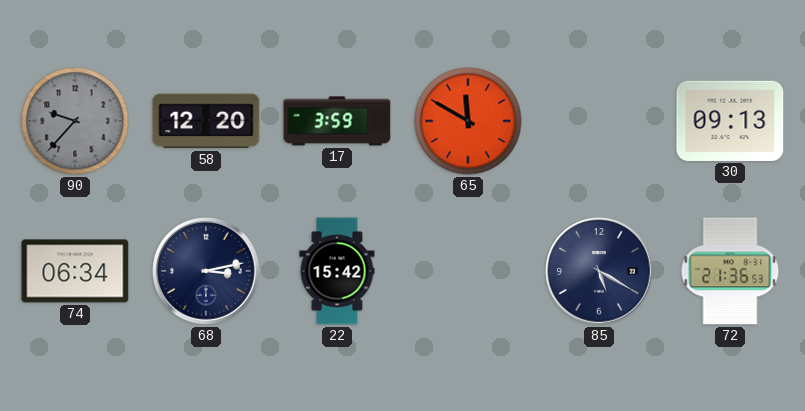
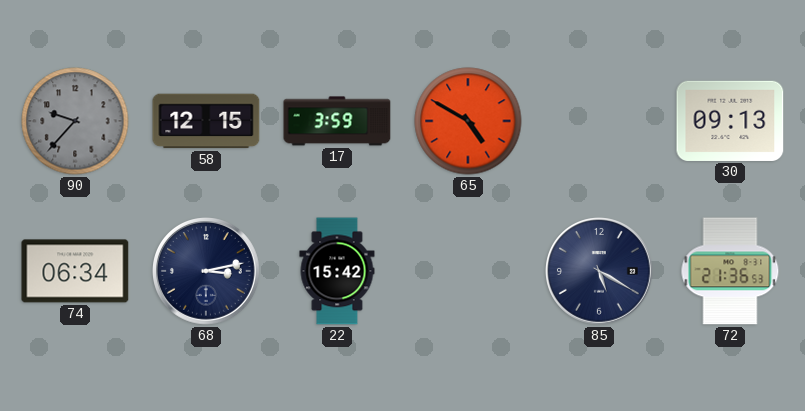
58: 12:20 -> 12:15
65: 11:50 -> 4:50
